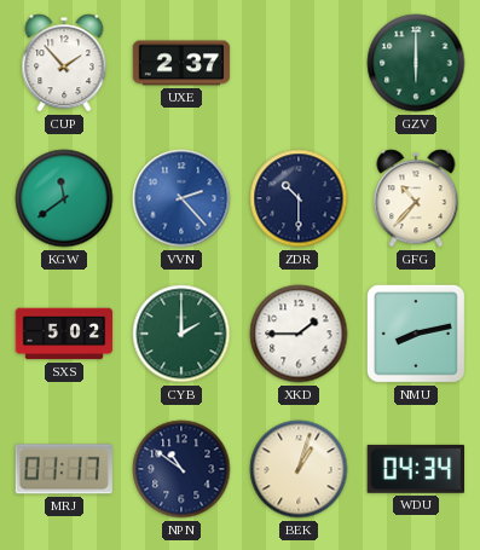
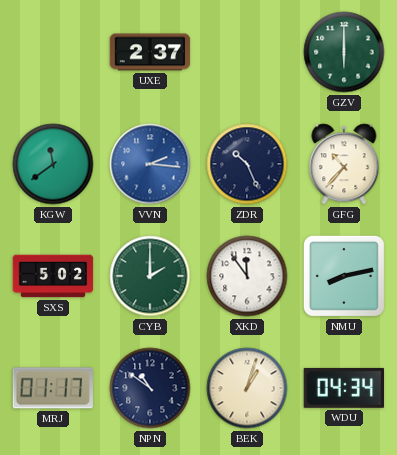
CUP: 1:53 -> none
VVN: 2:23 -> 2:16
ZDR: 10:30 -> 10:26
XKD: 1:45 -> 11:54
